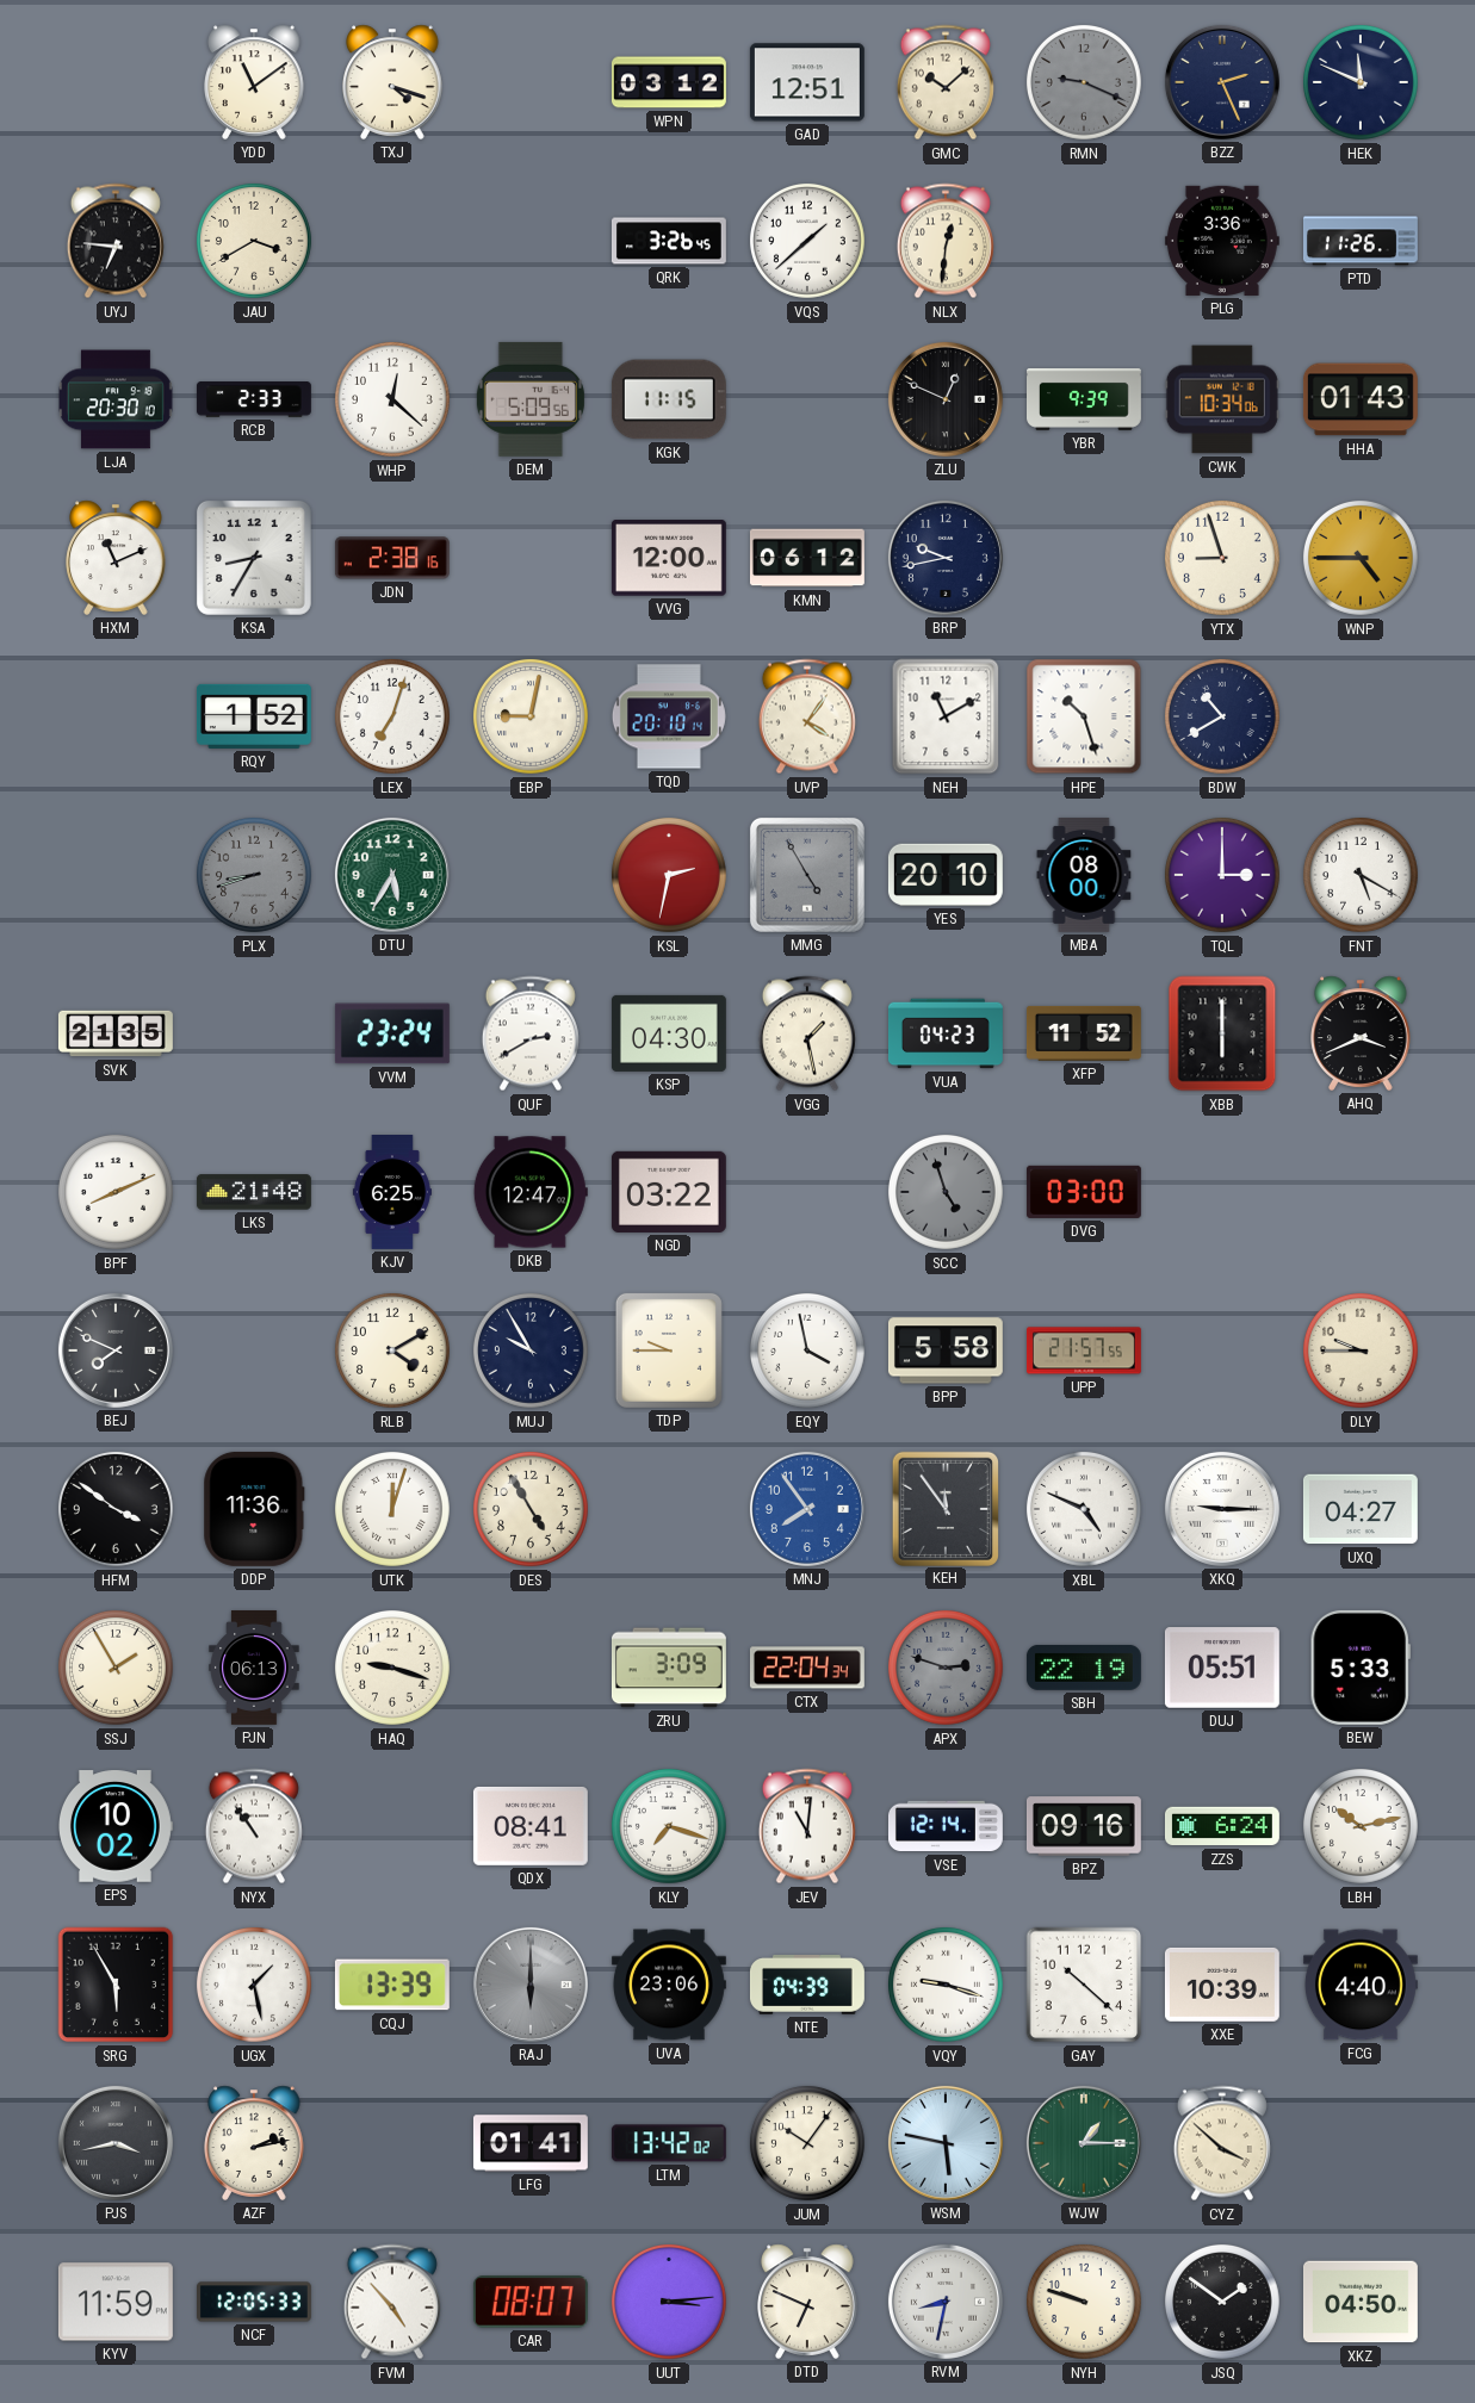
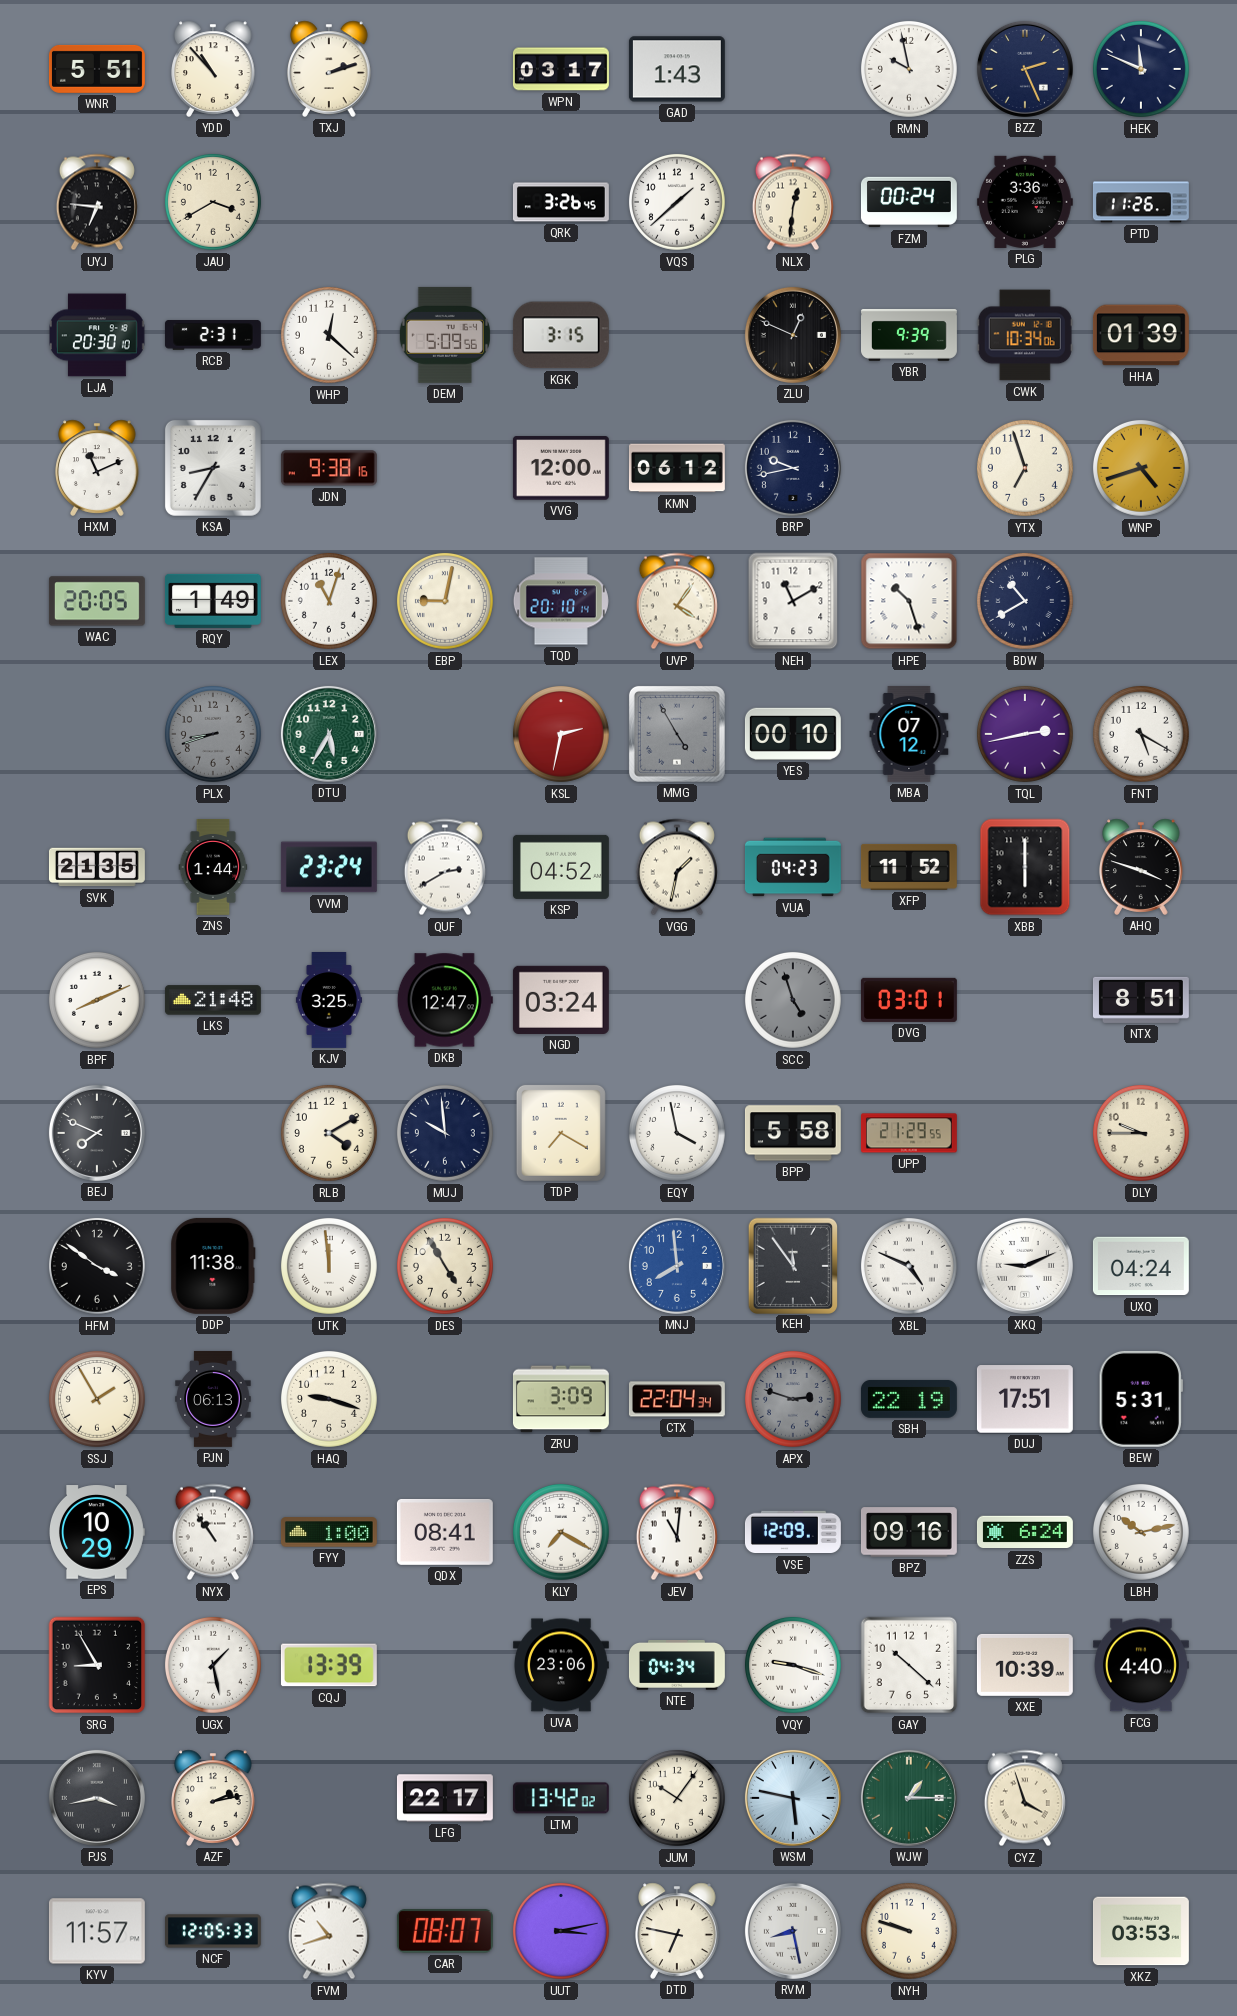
WNR: none -> 5:51
YDD: 11:09 -> 10:53
TXJ: 4:18 -> 2:12
WPN: 03:12 -> 03:17
GAD: 12:51 -> 1:43
GMC: 10:08 -> none
RMN: 9:19 -> 9:58
RMN dial: grey -> white
FZM: none -> 00:24
RCB: 2:33 -> 2:31
KGK: 11:15 -> 3:15
HHA: 01:43 -> 01:39
JDN: 2:38 -> 9:38
YTX: 8:57 -> 6:57
WNP: 4:45 -> 4:42
WAC: none -> 20:05
RQY: 1:52 -> 1:49
LEX: 7:03 -> 11:03
YES: 20:10 -> 00:10
MBA: 08:00 -> 07:12
TQL: 3:00 -> 2:43
ZNS: none -> 1:44
KSP: 04:30 -> 04:52
VGG: 1:28 -> 1:32
AHQ: 3:41 -> 3:48
KJV: 6:25 -> 3:25
NGD: 03:22 -> 03:24
DVG: 03:00 -> 03:01
NTX: none -> 8:51
MUJ: 9:55 -> 9:59
TDP: 9:45 -> 7:20
UPP: 21:57 -> 21:29
DDP: 11:36 -> 11:38
UTK: 12:03 -> 11:59
MNJ: 7:54 -> 7:59
XKQ: 9:15 -> 9:11
UXQ: 04:27 -> 04:24
DUJ: 05:51 -> 17:51
BEW: 5:33 -> 5:31
EPS: 10:02 -> 10:29
FYY: none -> 1:00
KLY: 7:18 -> 7:20
VSE: 12:14 -> 12:09
SRG: 5:55 -> 8:55
RAJ: 6:00 -> none
NTE: 04:39 -> 04:34
LFG: 01:41 -> 22:17
CYZ: 3:52 -> 3:57
KYV: 11:59 -> 11:57
FVM: 4:53 -> 10:42
UUT: 3:14 -> 3:13
DTD: 6:49 -> 6:47
RVM: 8:32 -> 8:28
JSQ: 1:51 -> none
XKZ: 04:50 -> 03:53
